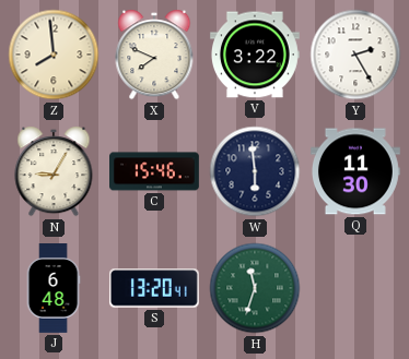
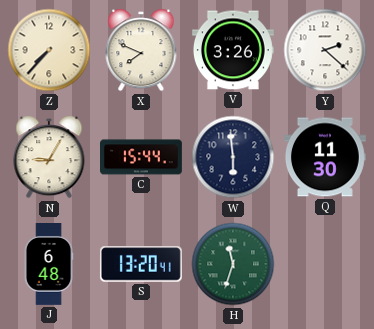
Z: 7:59 -> 7:37
V: 3:22 -> 3:26
Y: 2:25 -> 2:22
C: 15:46 -> 15:44
